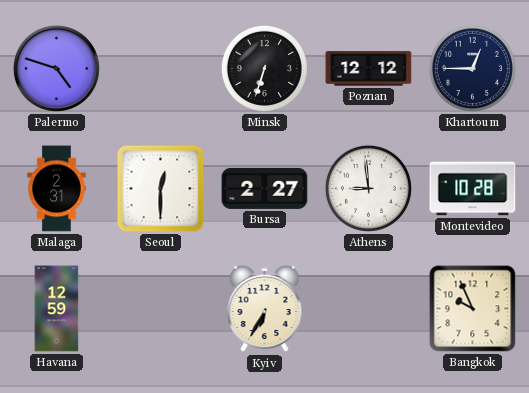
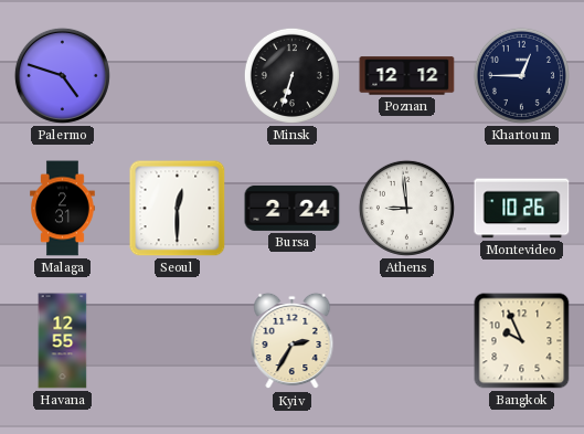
Bursa: 2:27 -> 2:24
Montevideo: 10:28 -> 10:26
Havana: 12:59 -> 12:55
Kyiv: 6:35 -> 2:35
